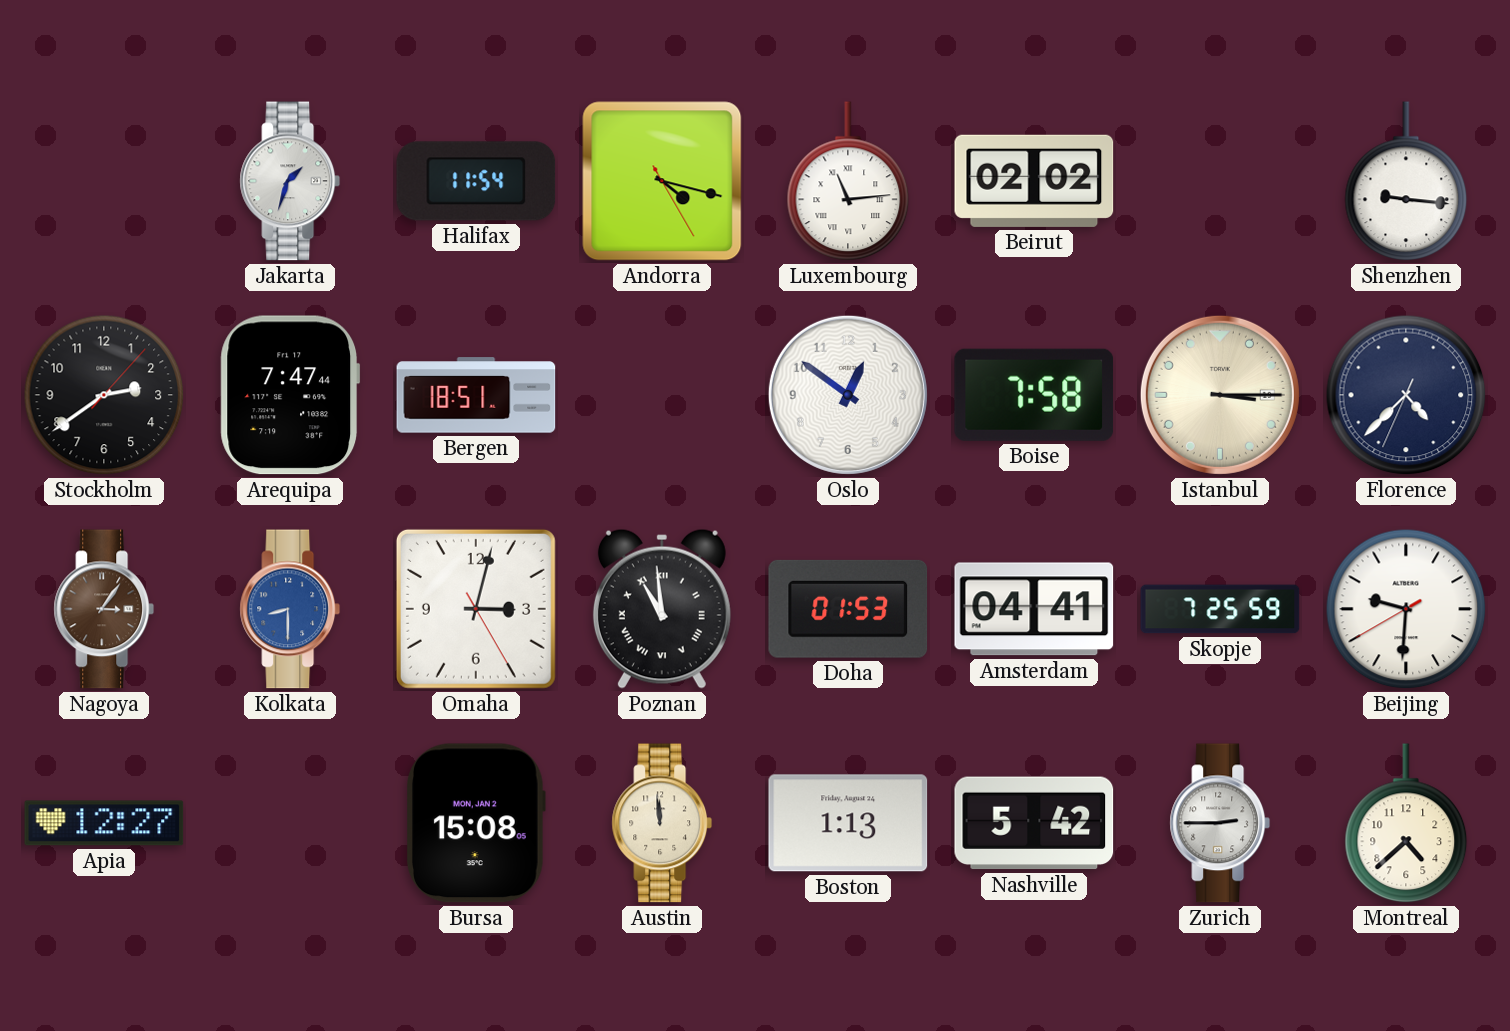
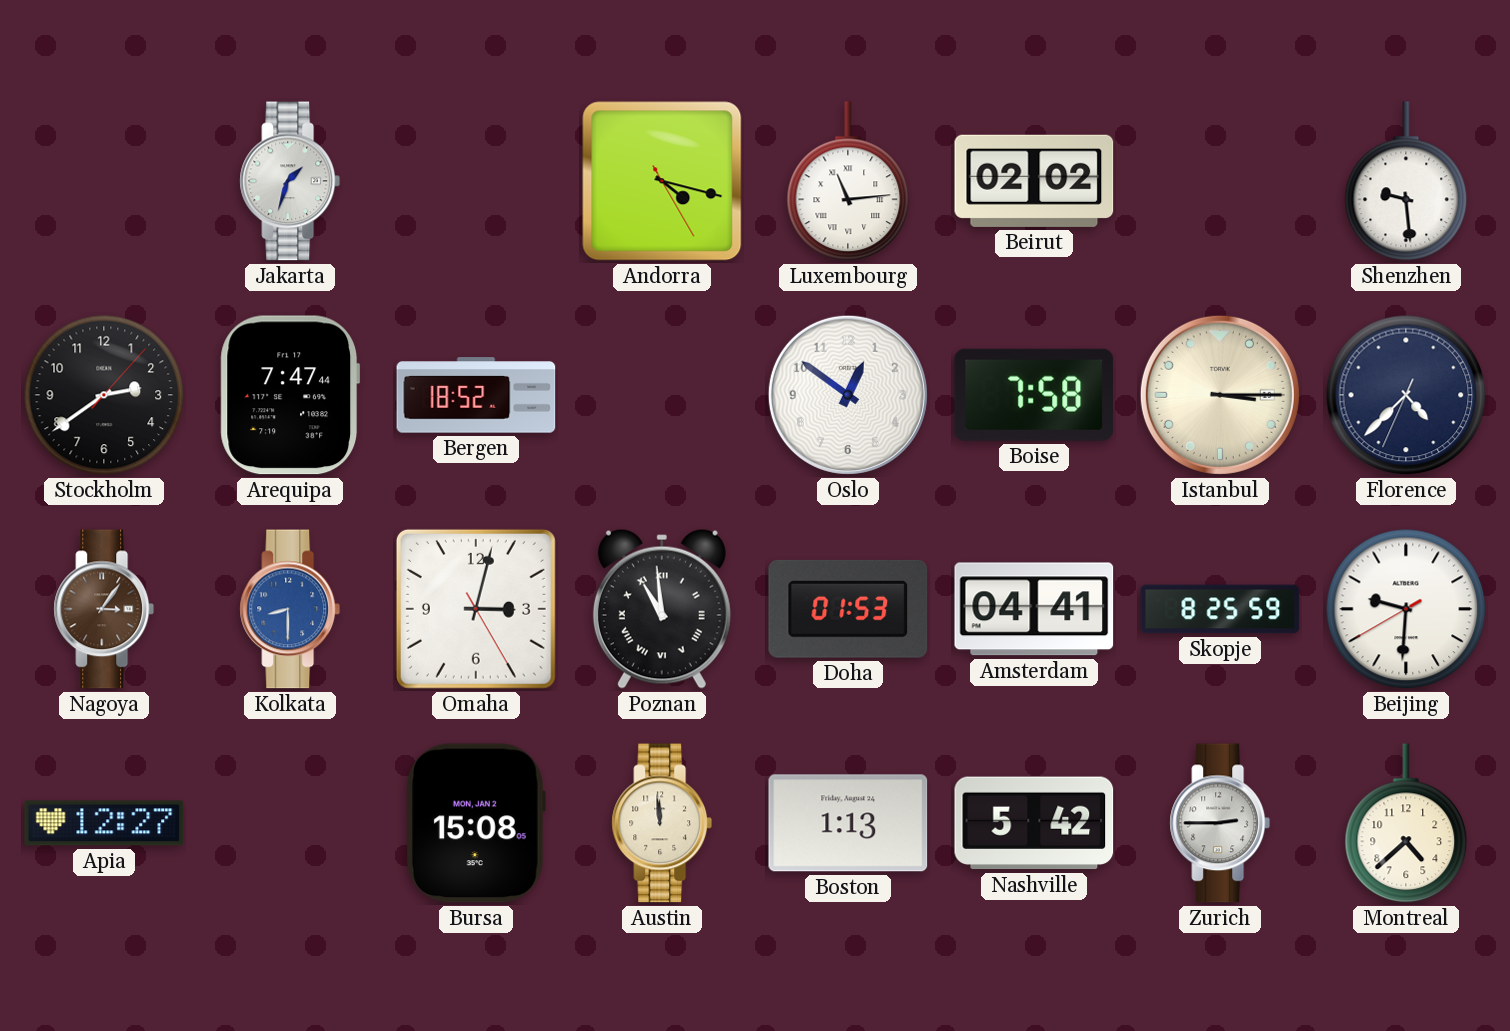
Halifax: 11:54 -> none
Shenzhen: 9:16 -> 9:29
Bergen: 18:51 -> 18:52
Skopje: 7:25 -> 8:25
